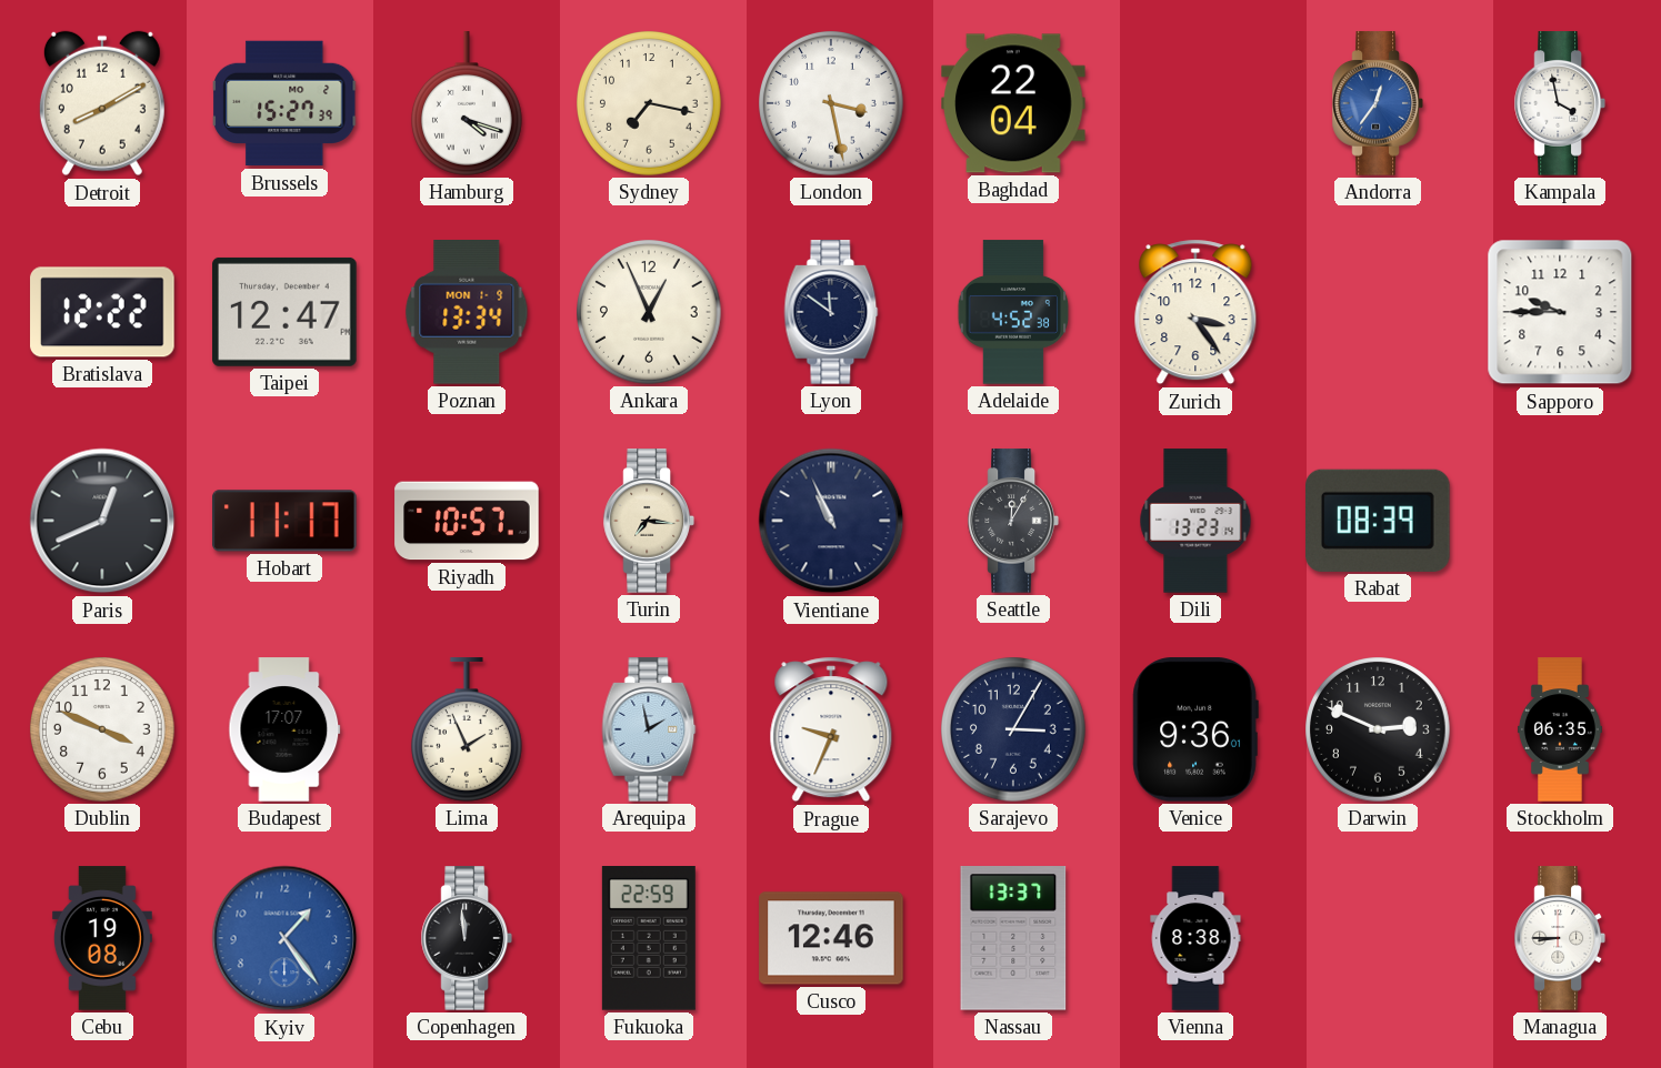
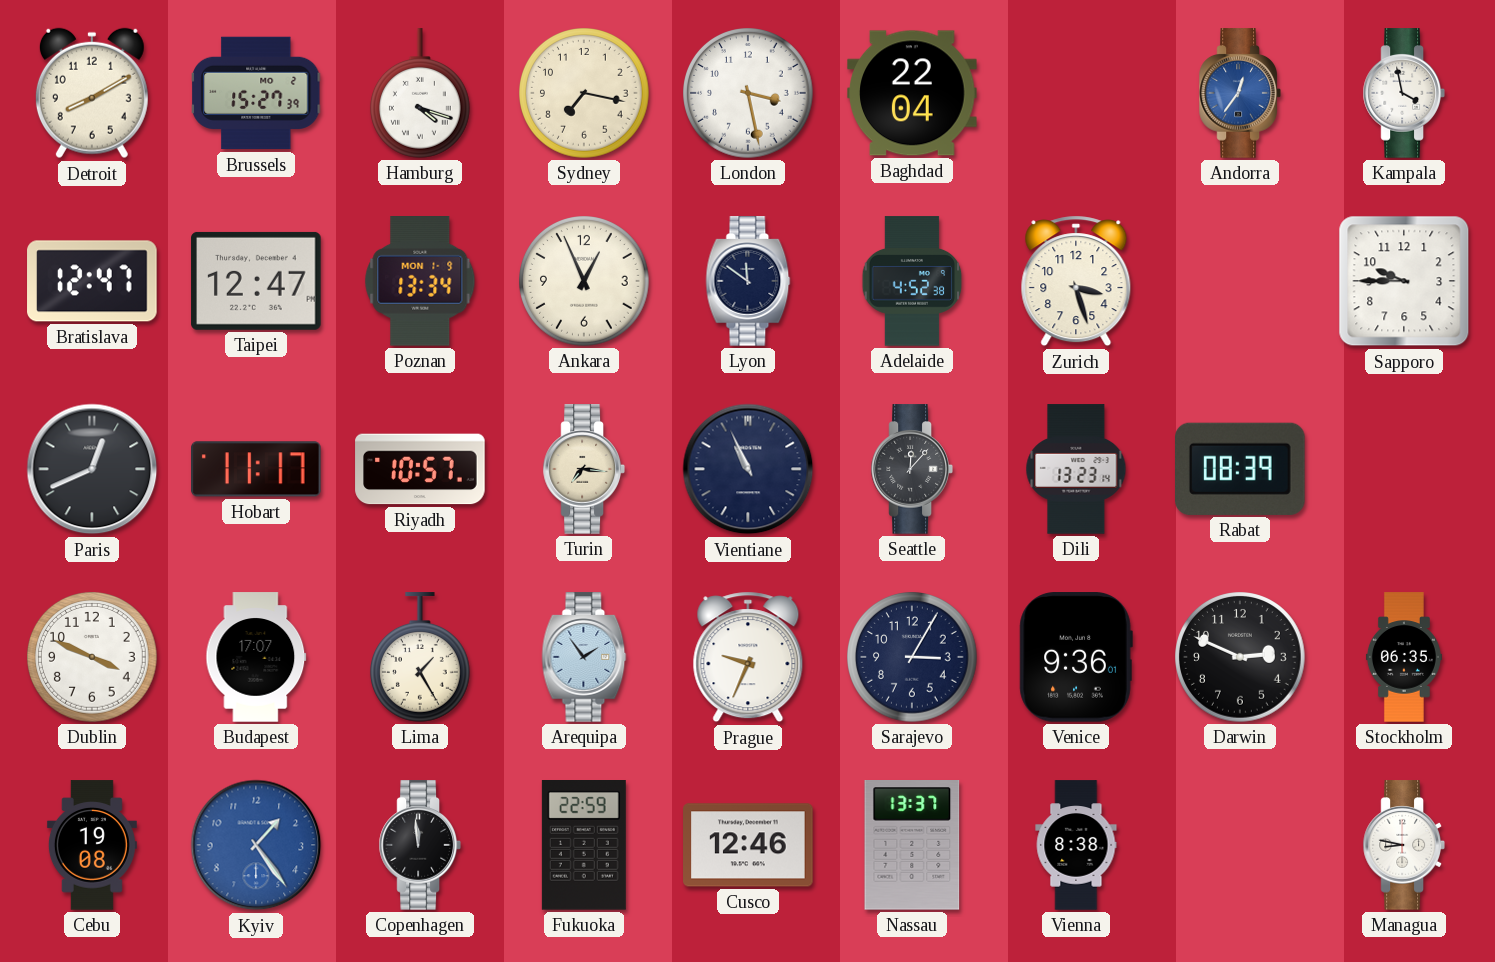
Bratislava: 12:22 -> 12:47
Zurich: 3:24 -> 3:27
Seattle: 12:05 -> 12:07
Lima: 1:56 -> 1:25
Arequipa: 1:58 -> 1:54
Managua: 8:45 -> 8:47
